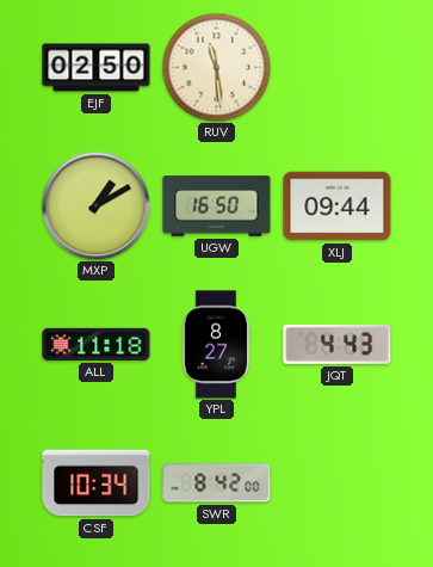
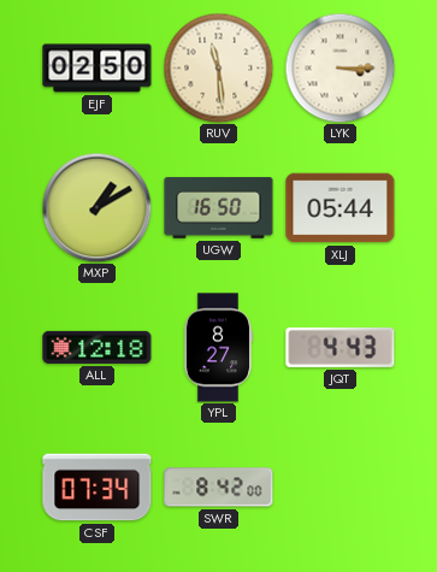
LYK: none -> 3:15
XLJ: 09:44 -> 05:44
ALL: 11:18 -> 12:18
CSF: 10:34 -> 07:34
